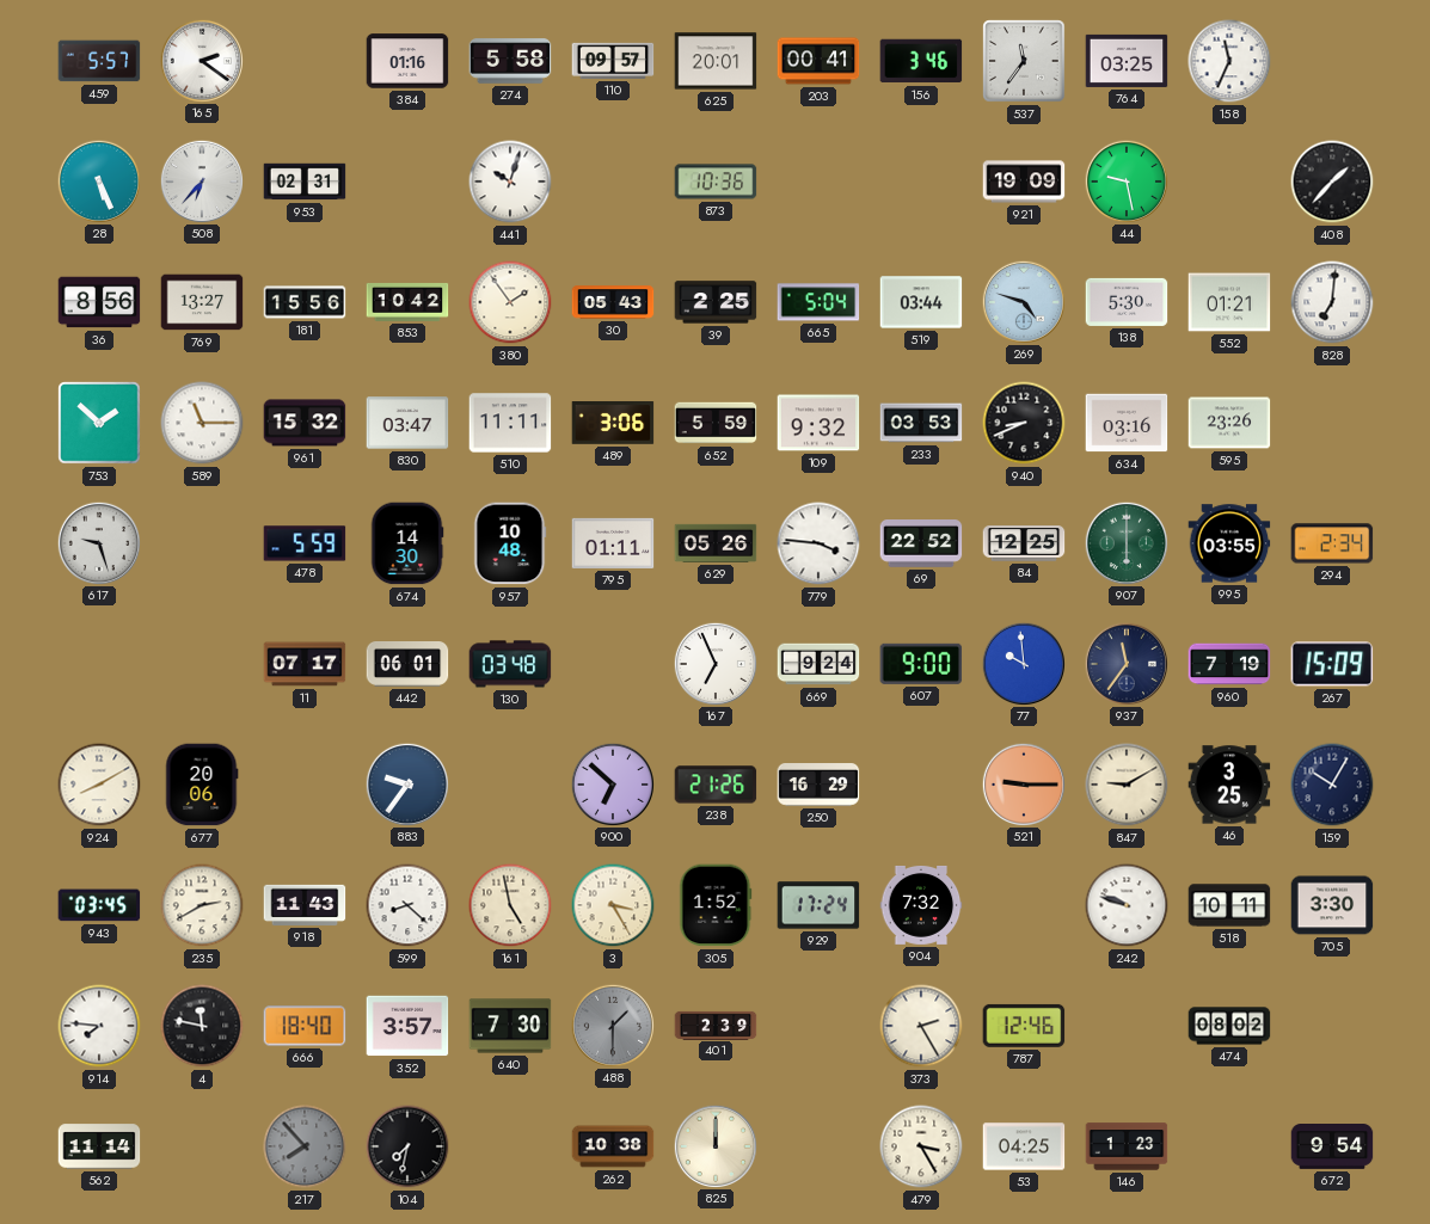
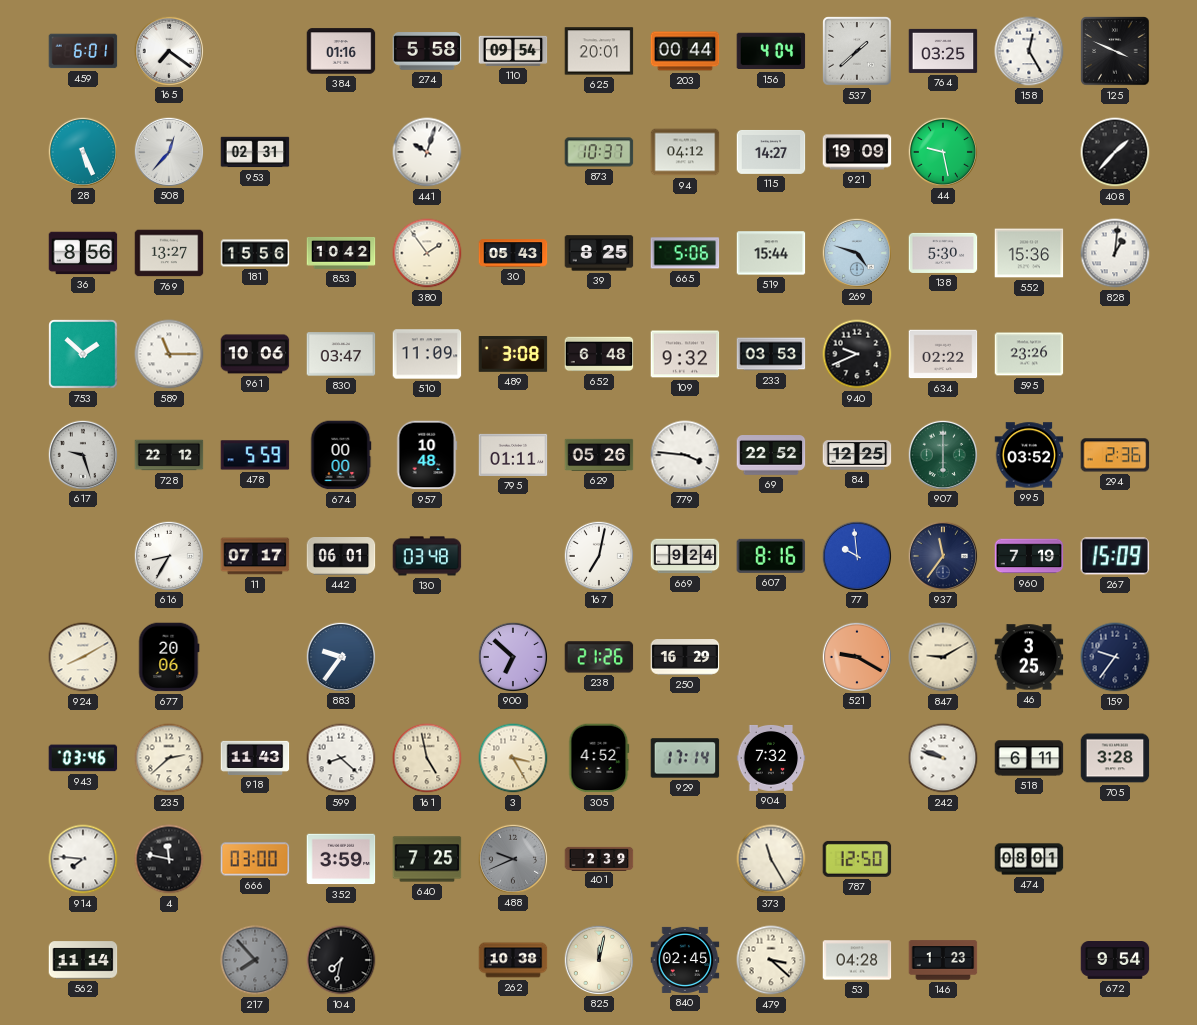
459: 5:57 -> 6:01
165: 2:21 -> 7:21
110: 09:57 -> 09:54
203: 00:41 -> 00:44
156: 3:46 -> 4:04
537: 11:36 -> 1:38
158: 11:34 -> 12:25
125: none -> 3:49
508: 6:37 -> 12:37
873: 10:36 -> 10:37
94: none -> 04:12
115: none -> 14:27
39: 2:25 -> 8:25
665: 5:04 -> 5:06
519: 03:44 -> 15:44
552: 01:21 -> 15:36
828: 7:01 -> 1:01
961: 15:32 -> 10:06
510: 11:11 -> 11:09
489: 3:06 -> 3:08
652: 5:59 -> 6:48
940: 8:41 -> 9:41
634: 03:16 -> 02:22
728: none -> 22:12
674: 14:30 -> 00:00
995: 03:55 -> 03:52
294: 2:34 -> 2:36
616: none -> 8:35
167: 6:56 -> 7:02
607: 9:00 -> 8:16
521: 9:15 -> 9:20
159: 10:05 -> 9:36
943: 03:45 -> 03:46
235: 2:40 -> 2:38
305: 1:52 -> 4:52
929: 17:24 -> 17:14
518: 10:11 -> 6:11
705: 3:30 -> 3:28
666: 18:40 -> 03:00
352: 3:57 -> 3:59
640: 7:30 -> 7:25
488: 1:30 -> 9:41
373: 2:25 -> 11:25
787: 12:46 -> 12:50
474: 08:02 -> 08:01
825: 12:00 -> 12:02
840: none -> 02:45
479: 3:25 -> 3:22
53: 04:25 -> 04:28
